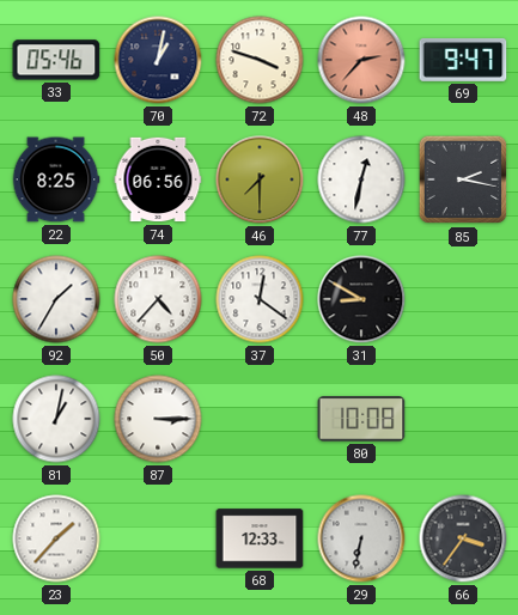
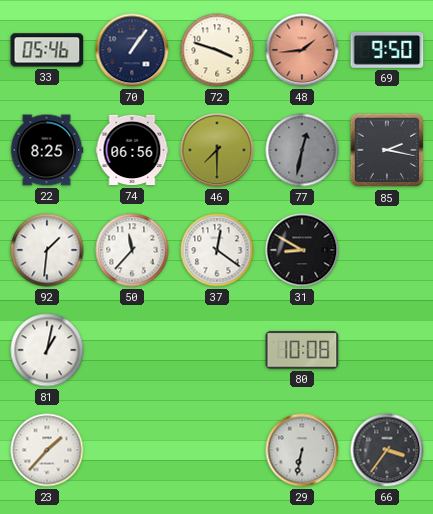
70: 1:02 -> 1:06
48: 2:37 -> 1:44
69: 9:47 -> 9:50
77 dial: white -> grey
92: 1:35 -> 1:31
50: 4:37 -> 11:37
87: 3:15 -> none
68: 12:33 -> none
